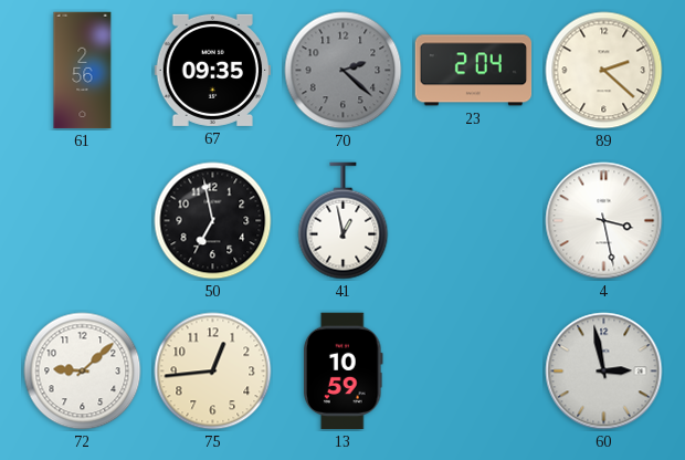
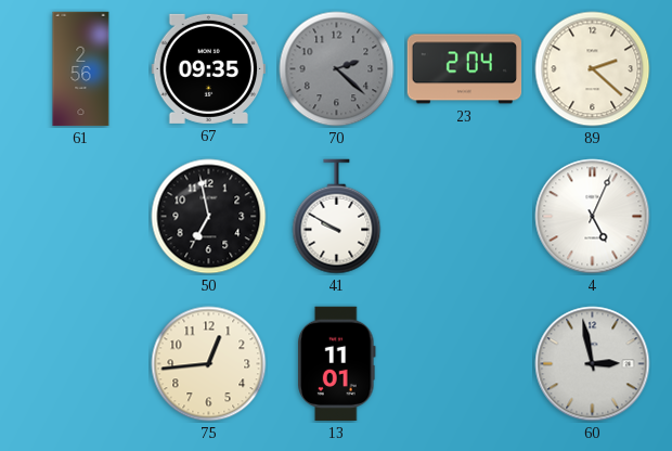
41: 12:58 -> 9:50
4: 3:28 -> 5:04
72: 9:08 -> none
13: 10:59 -> 11:01
